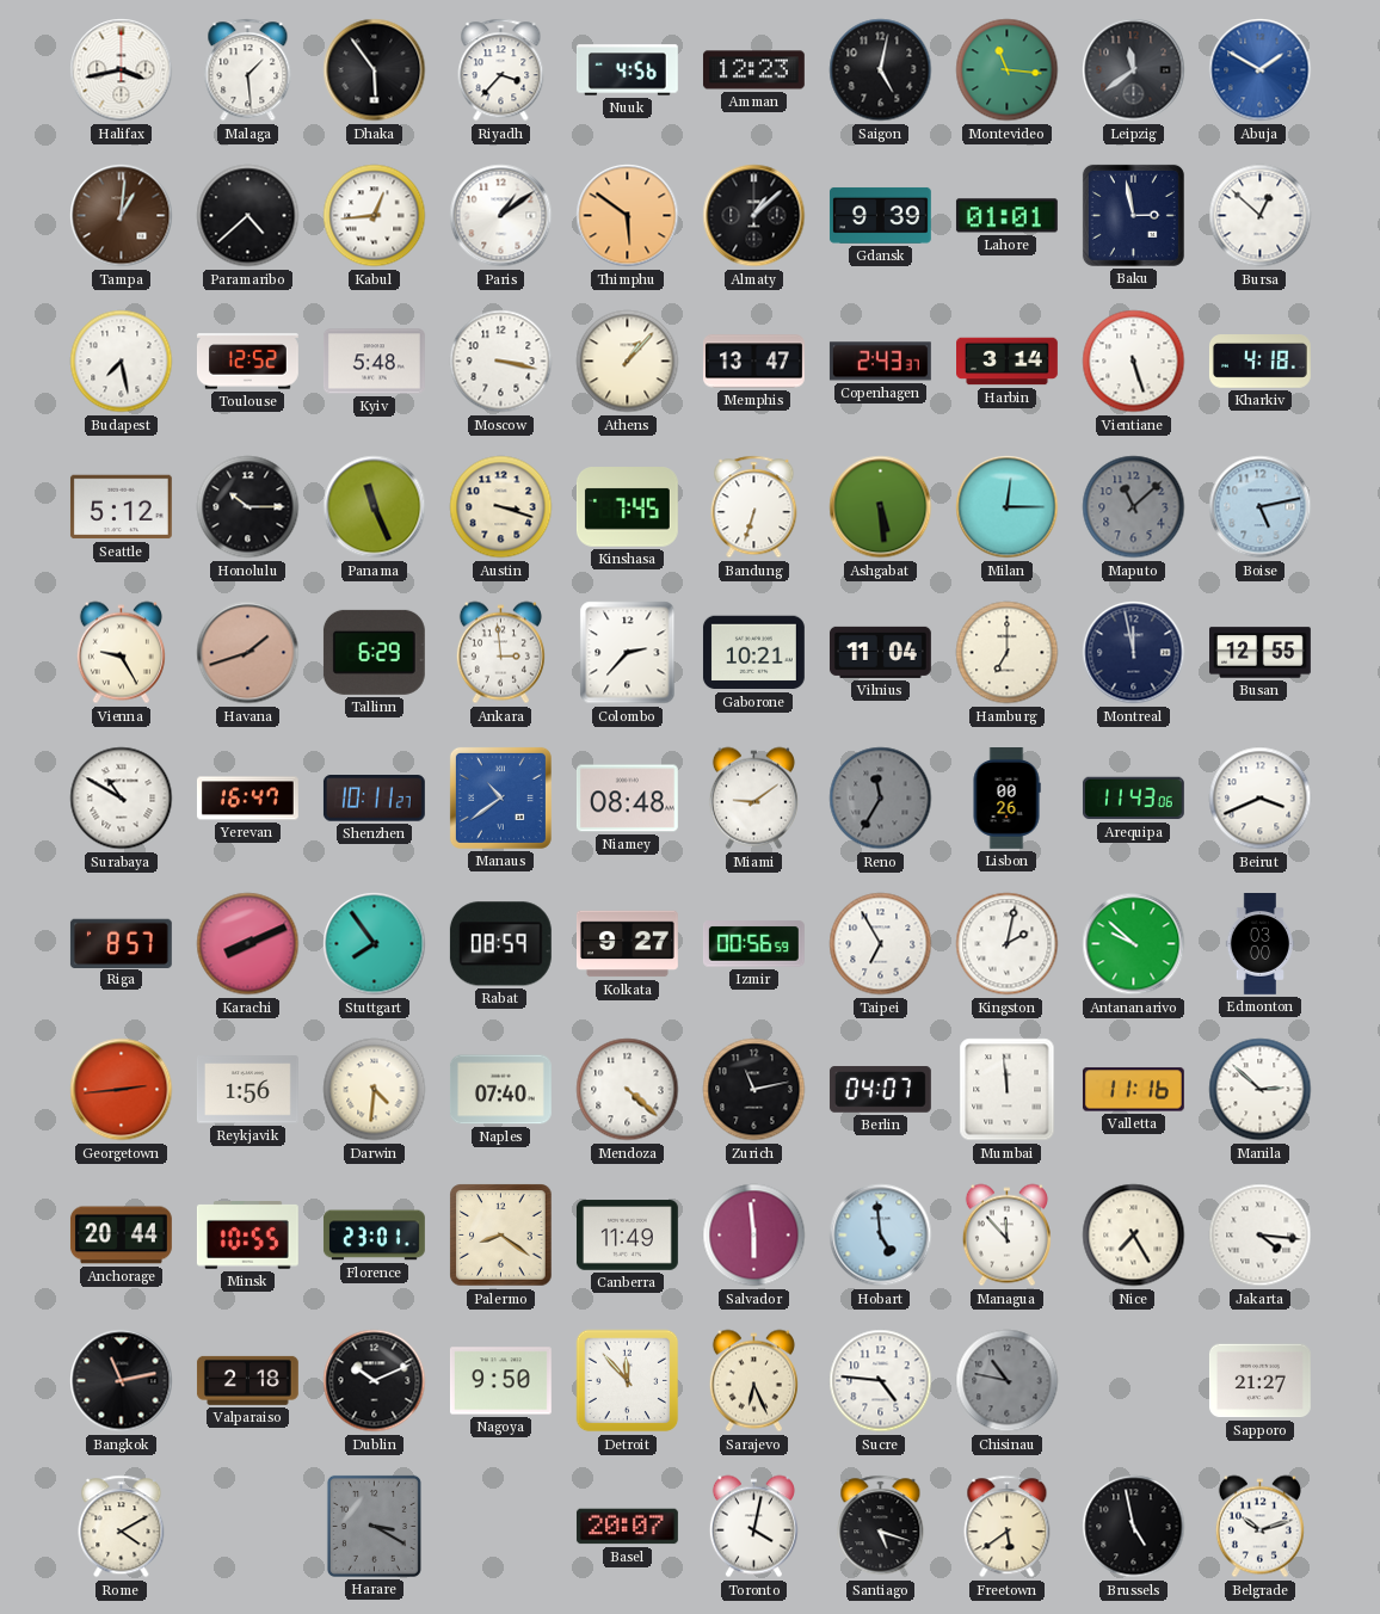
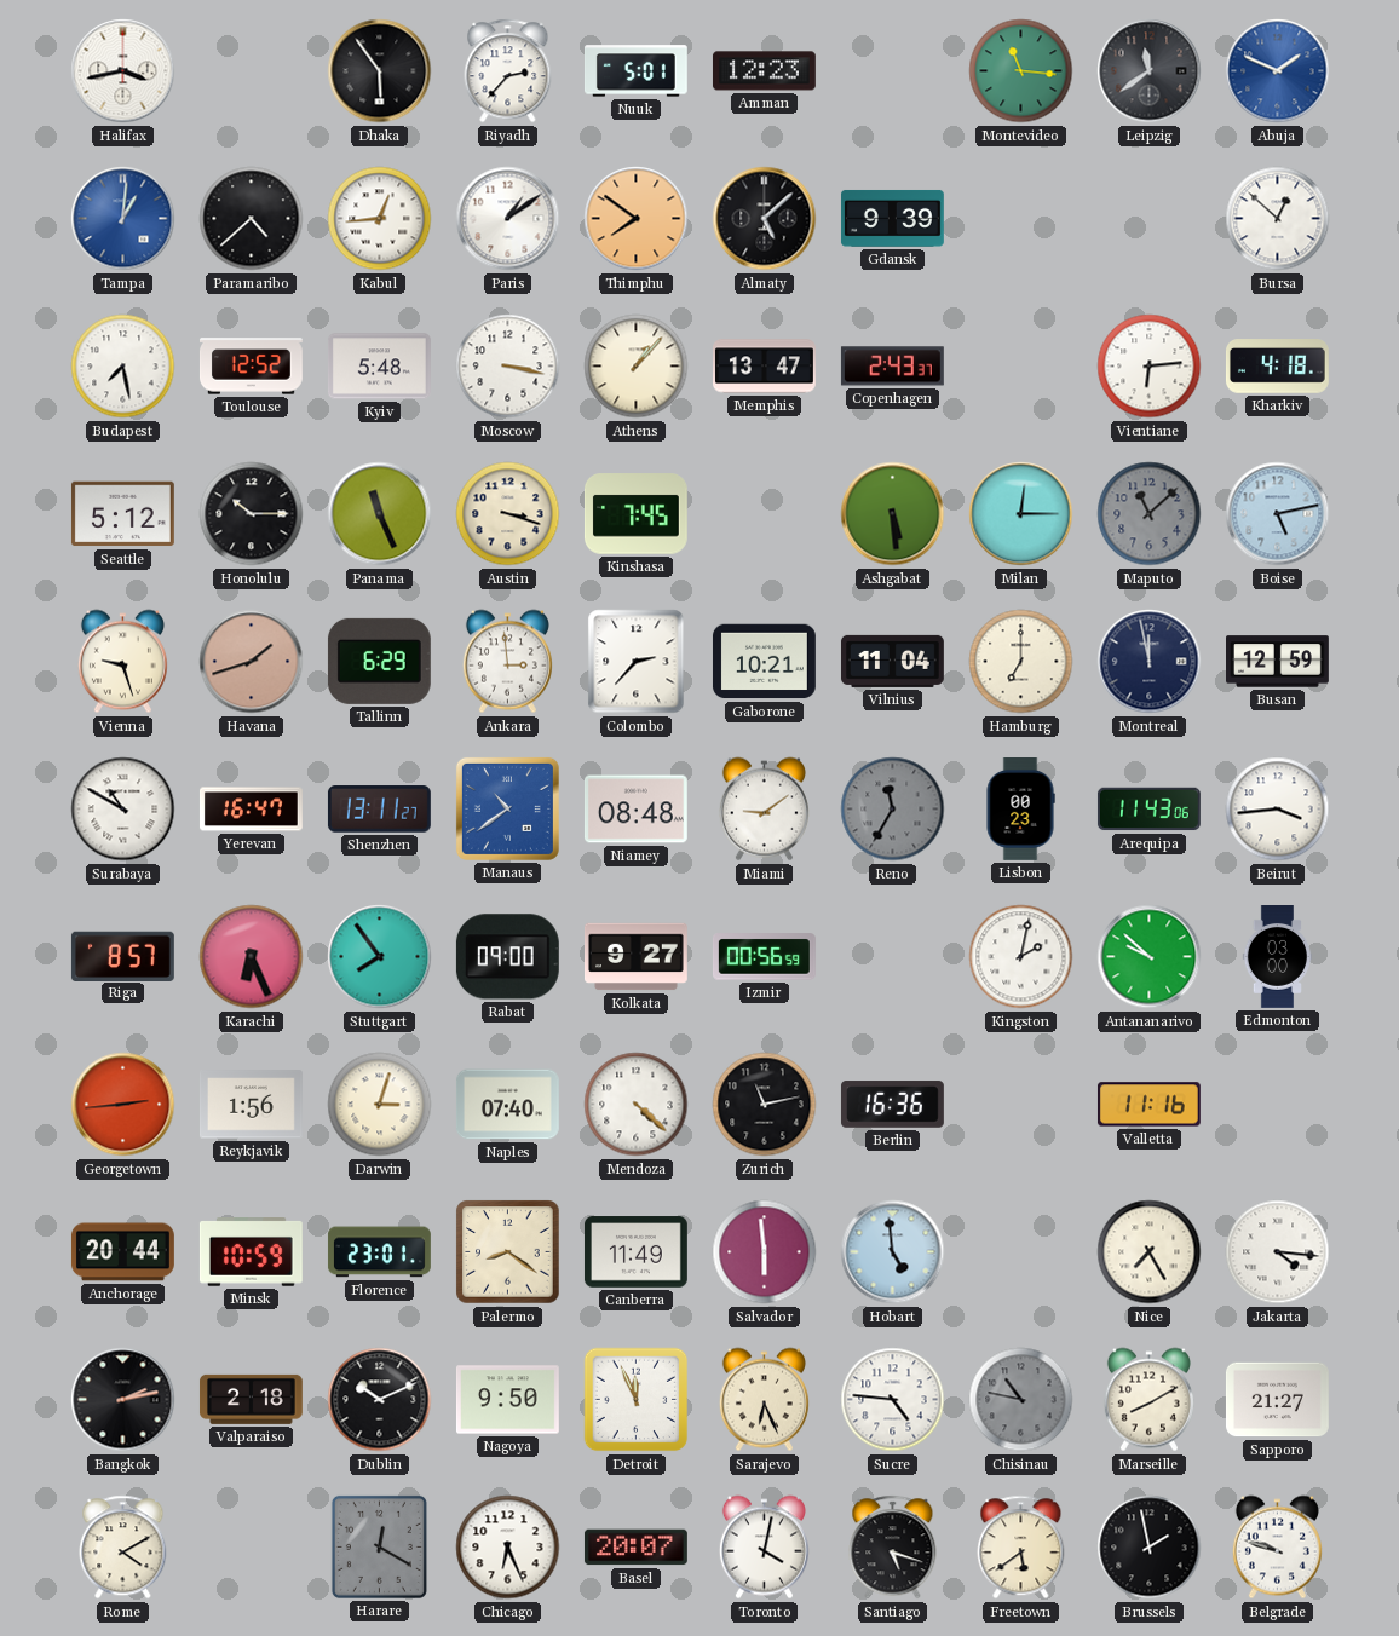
Malaga: 1:29 -> none
Riyadh: 3:37 -> 2:37
Nuuk: 4:56 -> 5:01
Saigon: 5:02 -> none
Abuja: 1:50 -> 1:49
Tampa dial: brown -> blue
Thimphu: 5:51 -> 7:51
Almaty: 1:08 -> 5:08
Lahore: 01:01 -> none
Baku: 2:58 -> none
Harbin: 3:14 -> none
Vientiane: 5:27 -> 6:14
Bandung: 6:33 -> none
Vienna: 9:25 -> 9:27
Busan: 12:55 -> 12:59
Shenzhen: 10:11 -> 13:11
Lisbon: 00:26 -> 00:23
Beirut: 3:41 -> 3:44
Karachi: 8:11 -> 6:26
Rabat: 08:59 -> 09:00
Taipei: 6:55 -> none
Darwin: 4:31 -> 3:03
Berlin: 04:07 -> 16:36
Mumbai: 11:59 -> none
Manila: 2:52 -> none
Minsk: 10:55 -> 10:59
Managua: 11:53 -> none
Bangkok: 11:13 -> 2:13
Detroit: 11:53 -> 11:56
Marseille: none -> 8:10
Harare: 3:20 -> 12:20
Chicago: none -> 6:26
Brussels: 4:58 -> 1:58
Belgrade: 10:12 -> 9:48
